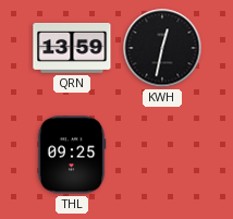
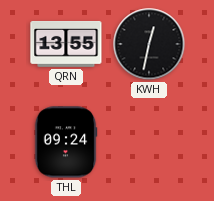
QRN: 13:59 -> 13:55
THL: 09:25 -> 09:24
